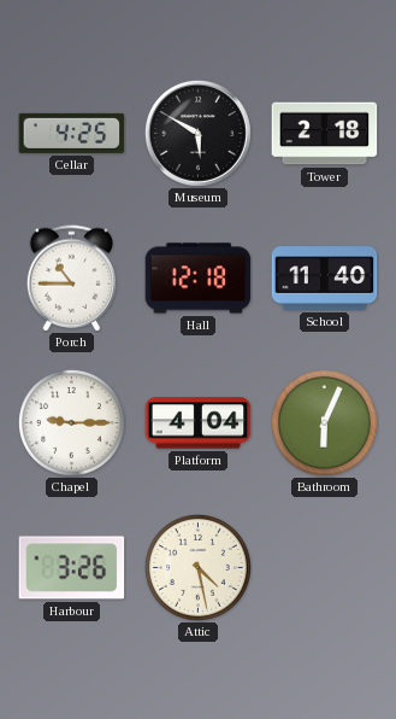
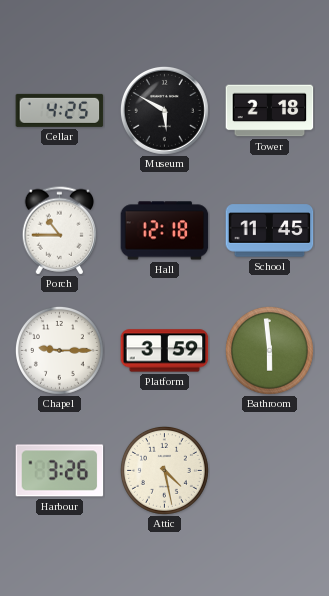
School: 11:40 -> 11:45
Platform: 4:04 -> 3:59
Bathroom: 6:04 -> 5:59
